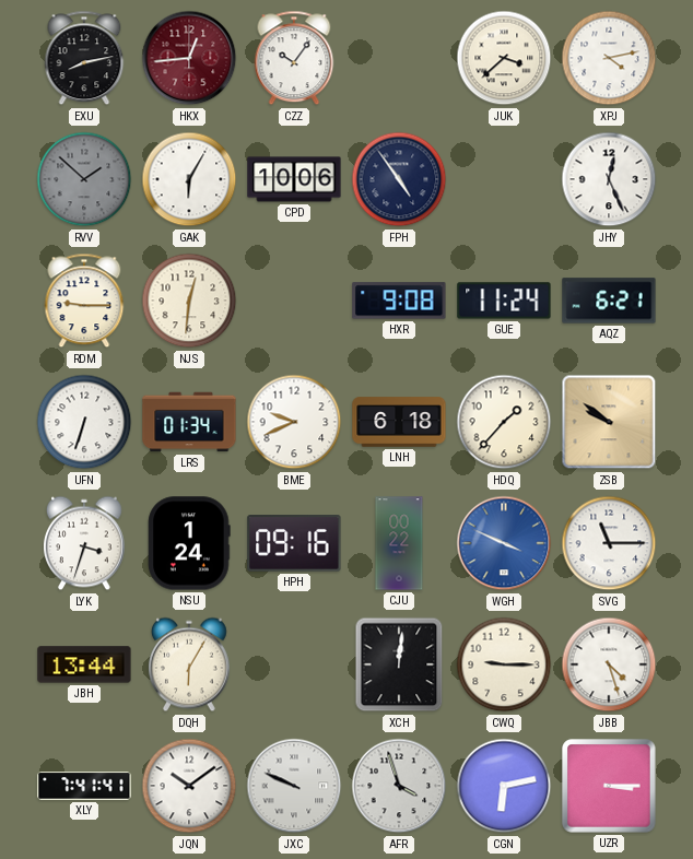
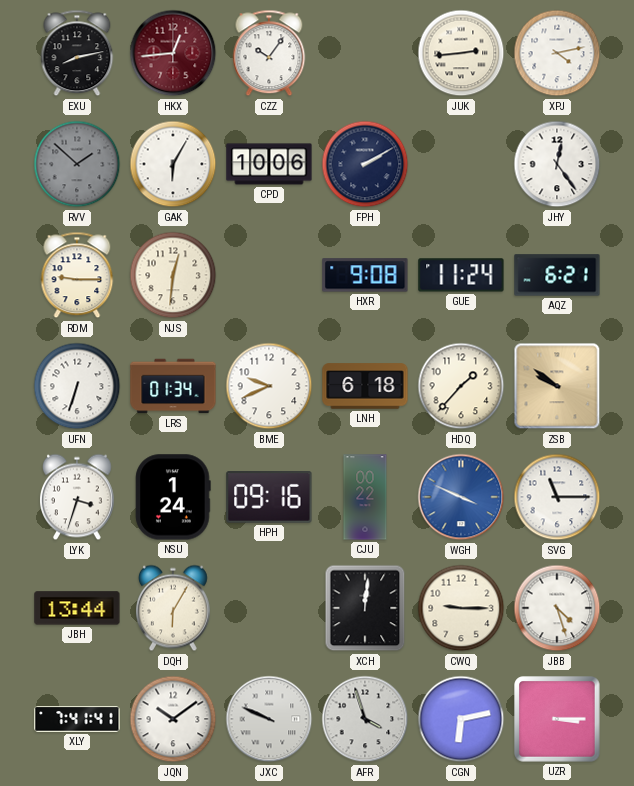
JUK: 3:38 -> 2:44
FPH: 4:54 -> 2:10
JHY: 12:26 -> 12:24
